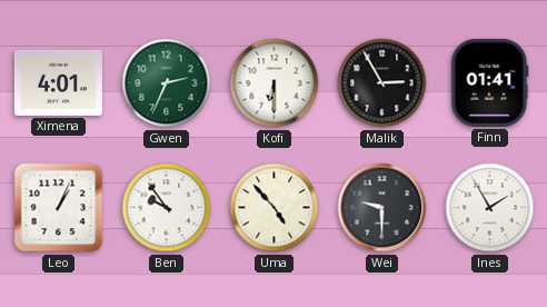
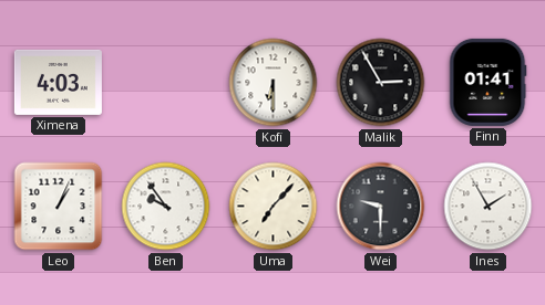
Ximena: 4:01 -> 4:03
Gwen: 2:34 -> none
Uma: 4:53 -> 7:07
